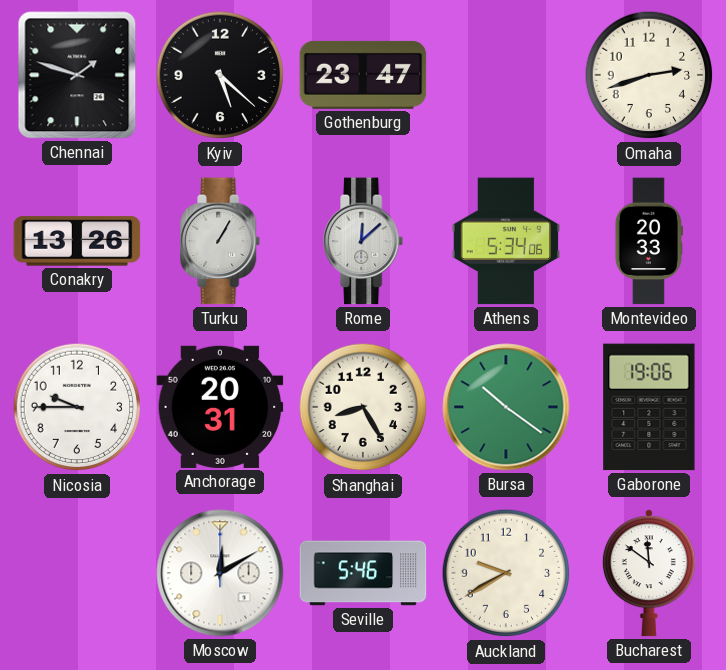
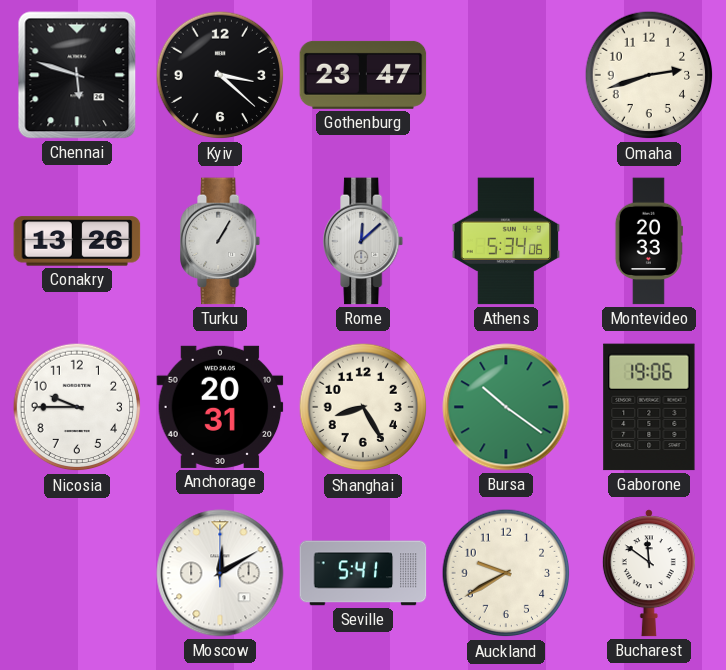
Chennai: 1:48 -> 5:48
Kyiv: 5:22 -> 3:22
Seville: 5:46 -> 5:41
